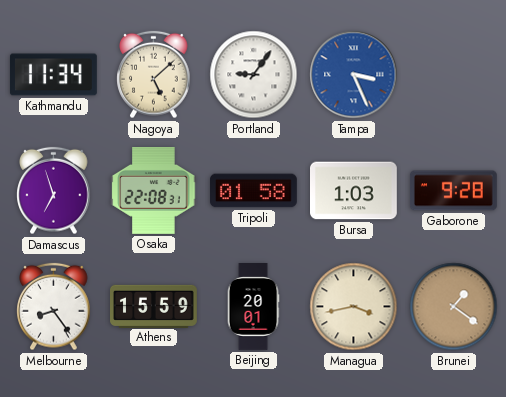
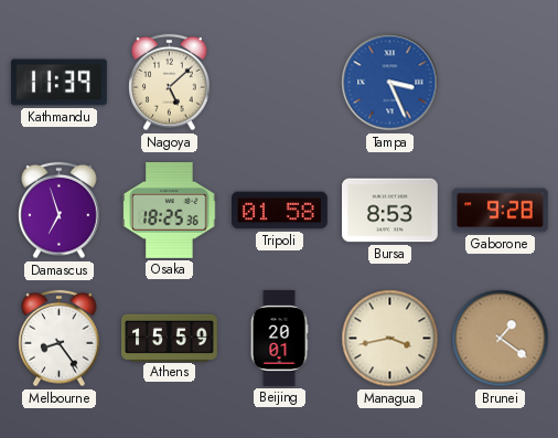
Kathmandu: 11:34 -> 11:39
Portland: 9:06 -> none
Osaka: 22:08 -> 18:25
Bursa: 1:03 -> 8:53
